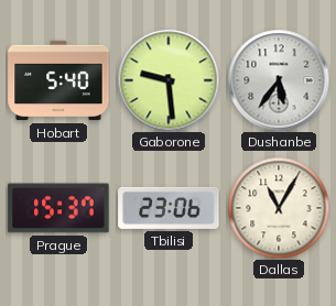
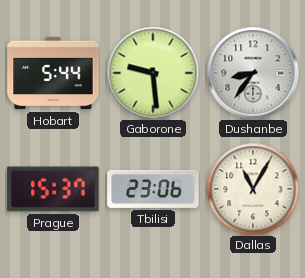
Hobart: 5:40 -> 5:44
Dushanbe: 5:36 -> 8:36
